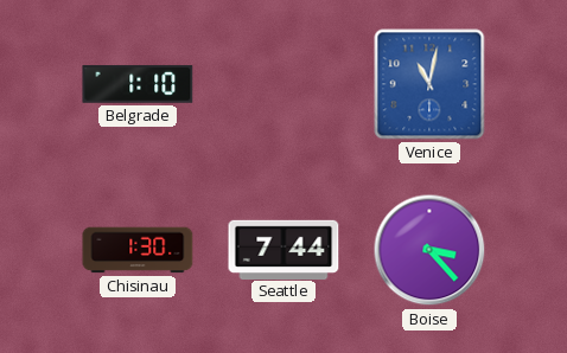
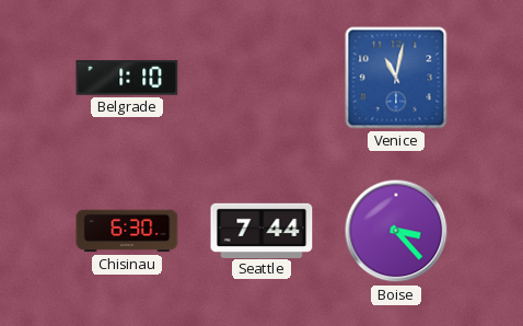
Chisinau: 1:30 -> 6:30
